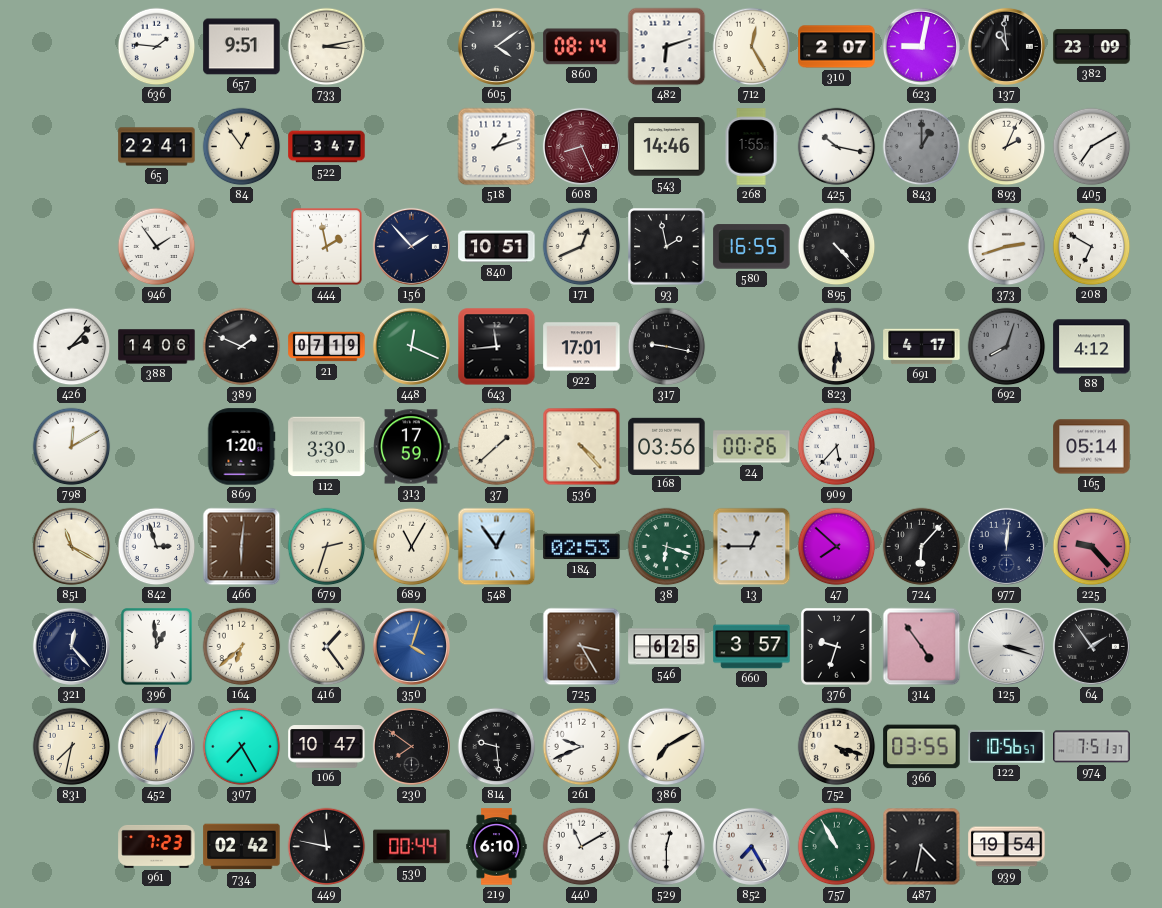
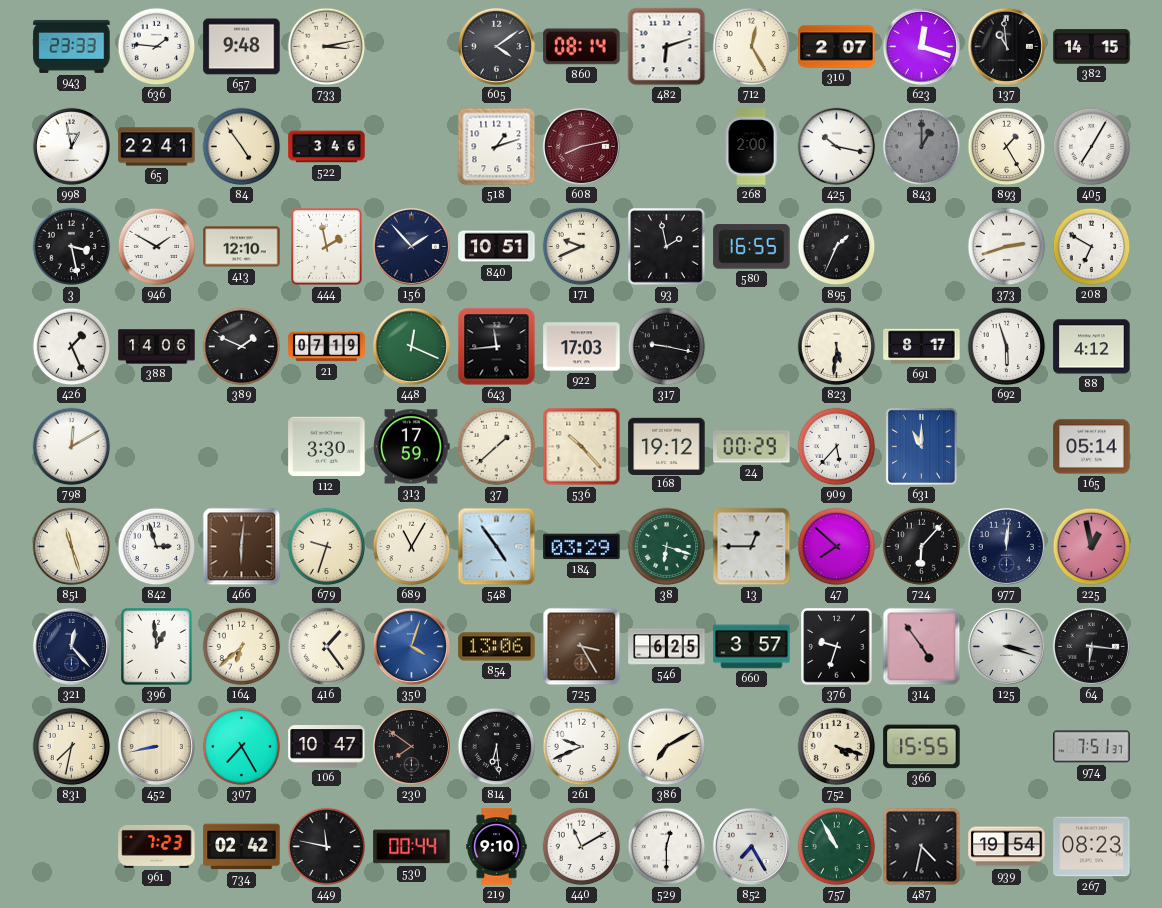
943: none -> 23:33
657: 9:51 -> 9:48
623: 9:02 -> 12:18
382: 23:09 -> 14:15
998: none -> 12:58
84: 12:54 -> 4:54
522: 3:47 -> 3:46
608: 8:26 -> 8:13
543: 14:46 -> none
268: 1:55 -> 2:00
893: 2:04 -> 1:25
405: 7:10 -> 7:05
3: none -> 3:28
946: 1:54 -> 1:50
413: none -> 12:10
171: 12:41 -> 9:41
895: 4:23 -> 1:34
426: 2:07 -> 1:26
922: 17:01 -> 17:03
691: 4:17 -> 8:17
692: 8:03 -> 5:57
692 dial: grey -> white
869: 1:20 -> none
536: 4:23 -> 10:23
168: 03:56 -> 19:12
24: 00:26 -> 00:29
631: none -> 11:00
851: 11:20 -> 11:27
679: 2:33 -> 9:33
548: 12:54 -> 4:54
184: 02:53 -> 03:29
225: 9:23 -> 12:58
854: none -> 13:06
64: 1:54 -> 6:16
452: 6:04 -> 8:43
814: 9:29 -> 6:29
366: 03:55 -> 15:55
122: 10:56 -> none
219: 6:10 -> 9:10
267: none -> 08:23
